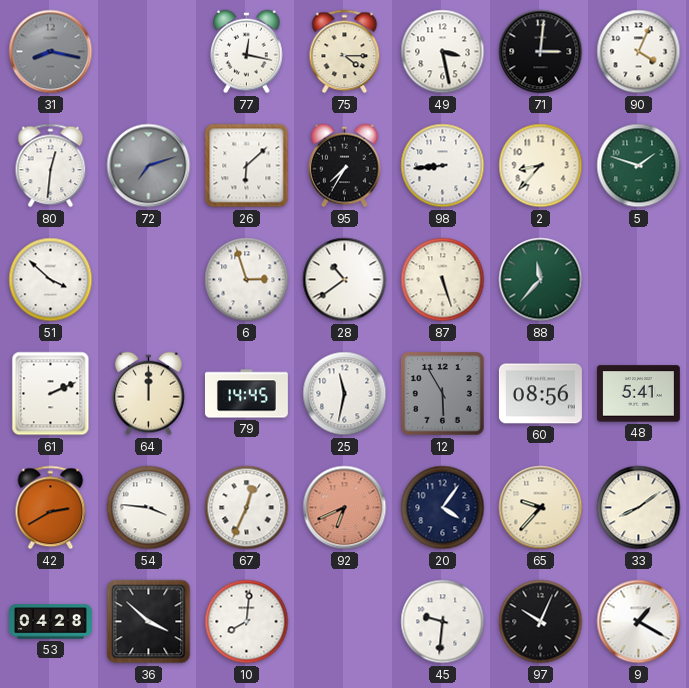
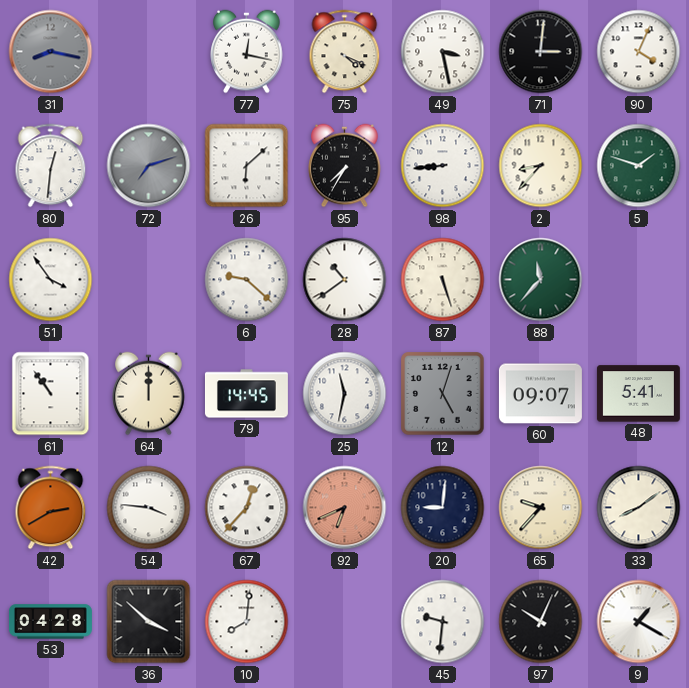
75: 4:15 -> 4:19
51: 3:52 -> 3:54
6: 2:57 -> 9:22
61: 2:11 -> 10:54
12: 5:55 -> 5:03
60: 08:56 -> 09:07
67: 12:34 -> 12:37
20: 4:06 -> 9:01
